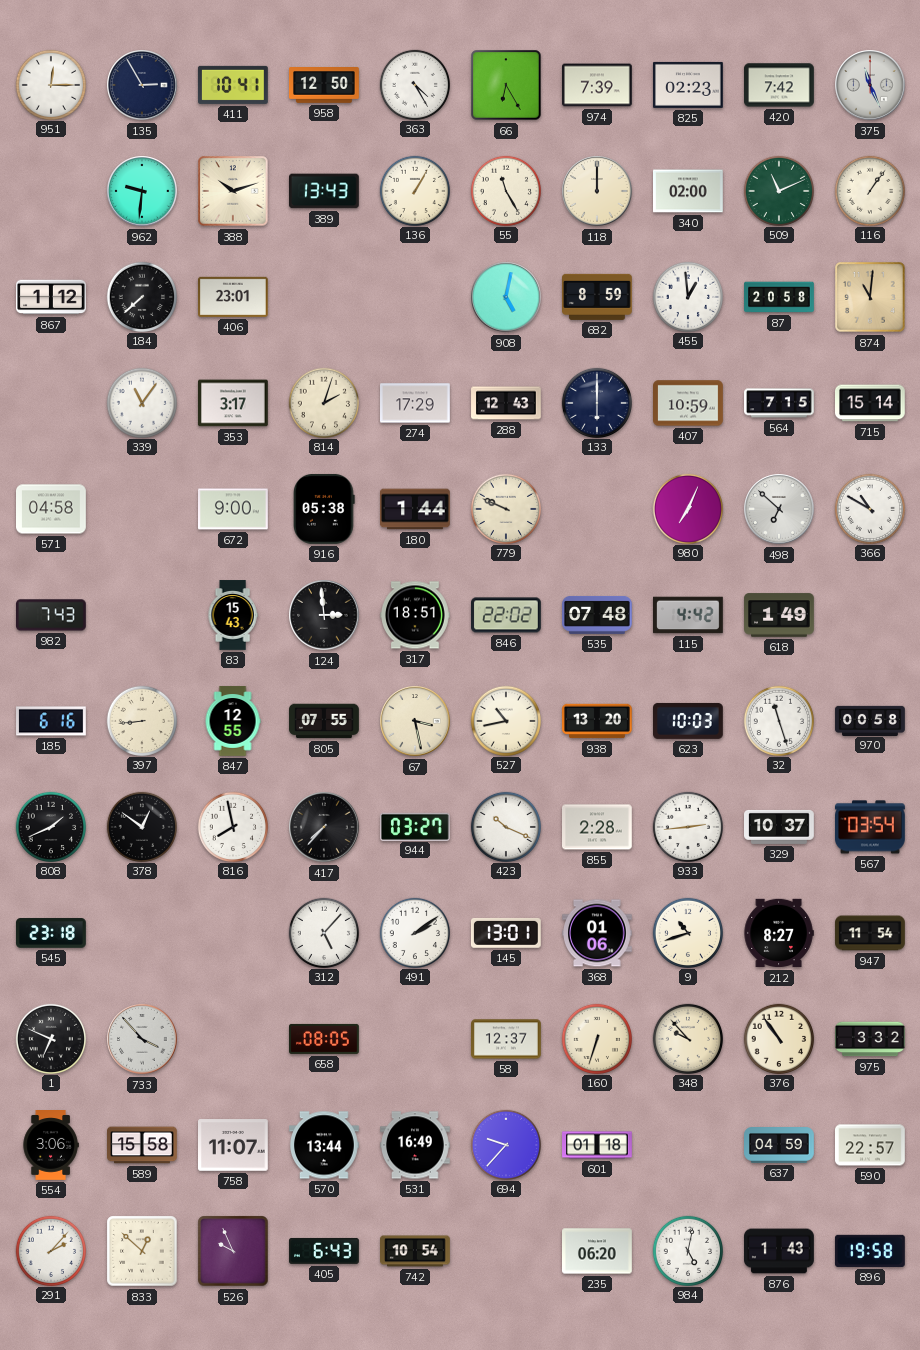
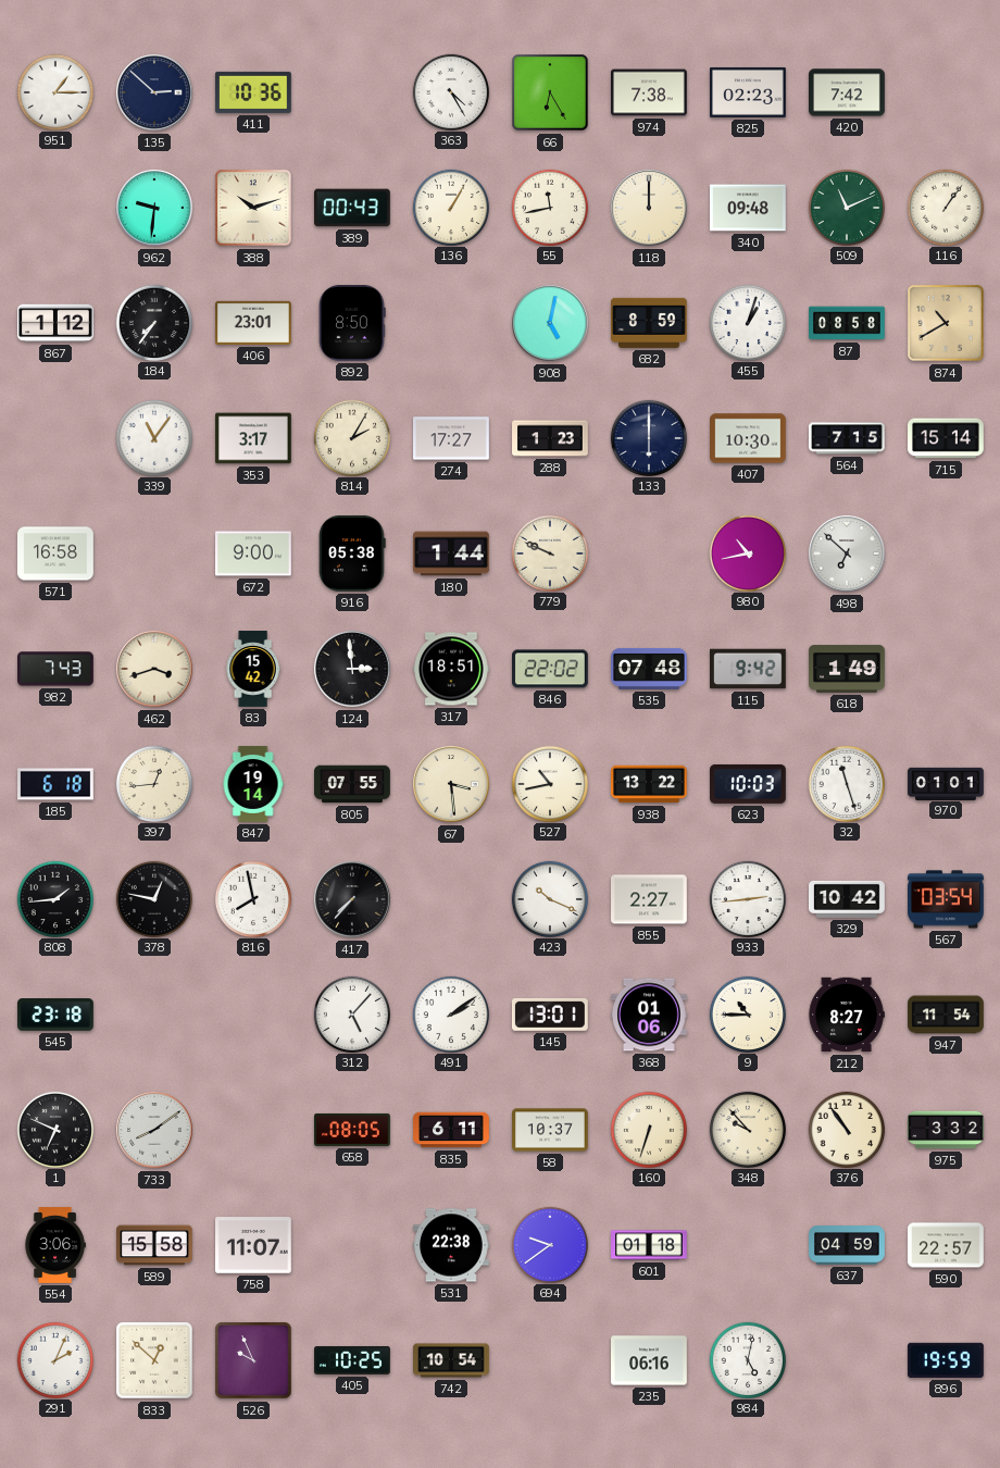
951: 12:15 -> 1:15
135: 2:55 -> 2:52
411: 10:41 -> 10:36
958: 12:50 -> none
974: 7:39 -> 7:38
375: 11:26 -> none
389: 13:43 -> 00:43
55: 11:25 -> 11:43
340: 02:00 -> 09:48
184: 7:38 -> 7:36
892: none -> 8:50
455: 12:59 -> 1:03
87: 20:58 -> 08:58
874: 11:01 -> 10:40
814: 2:03 -> 2:05
274: 17:29 -> 17:27
288: 12:43 -> 1:23
407: 10:59 -> 10:30
571: 04:58 -> 16:58
980: 7:04 -> 10:43
366: 10:50 -> none
462: none -> 3:42
83: 15:43 -> 15:42
115: 4:42 -> 9:42
185: 6:16 -> 6:18
397: 8:44 -> 12:44
847: 12:55 -> 19:14
67: 3:28 -> 3:29
938: 13:20 -> 13:22
970: 00:58 -> 01:01
808: 1:41 -> 1:44
378: 12:51 -> 12:47
944: 03:27 -> none
855: 2:28 -> 2:27
329: 10:37 -> 10:42
9: 10:42 -> 10:45
733: 3:53 -> 8:09
835: none -> 6:11
58: 12:37 -> 10:37
570: 13:44 -> none
531: 16:49 -> 22:38
694: 9:37 -> 9:39
291: 2:07 -> 2:04
405: 6:43 -> 10:25
235: 06:20 -> 06:16
876: 1:43 -> none
896: 19:58 -> 19:59
